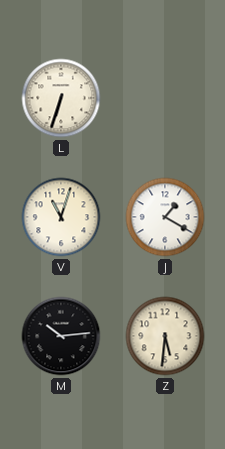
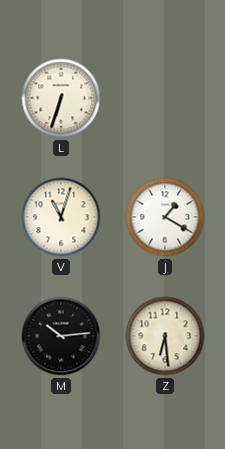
Z: 5:31 -> 6:29
